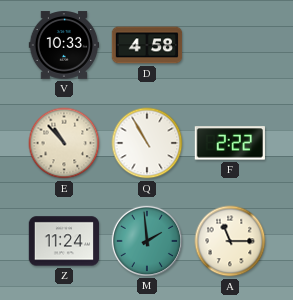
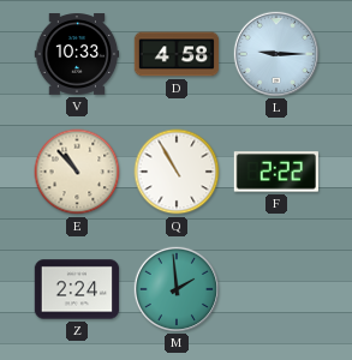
L: none -> 9:15
Z: 11:24 -> 2:24
A: 11:15 -> none
